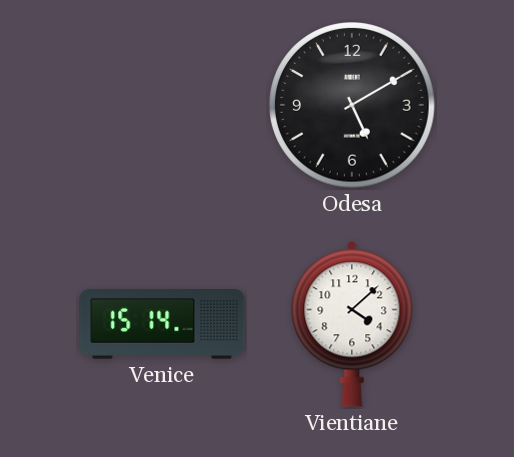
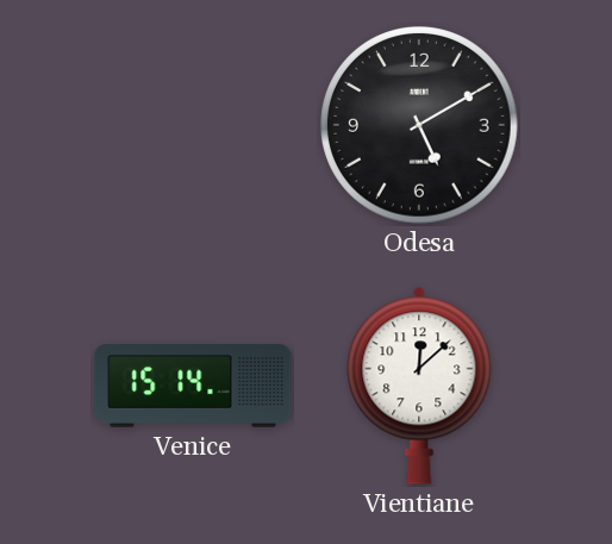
Vientiane: 4:08 -> 12:08
